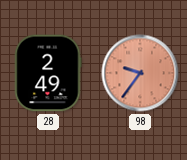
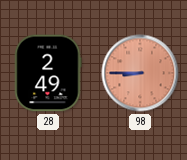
98: 9:36 -> 8:45
